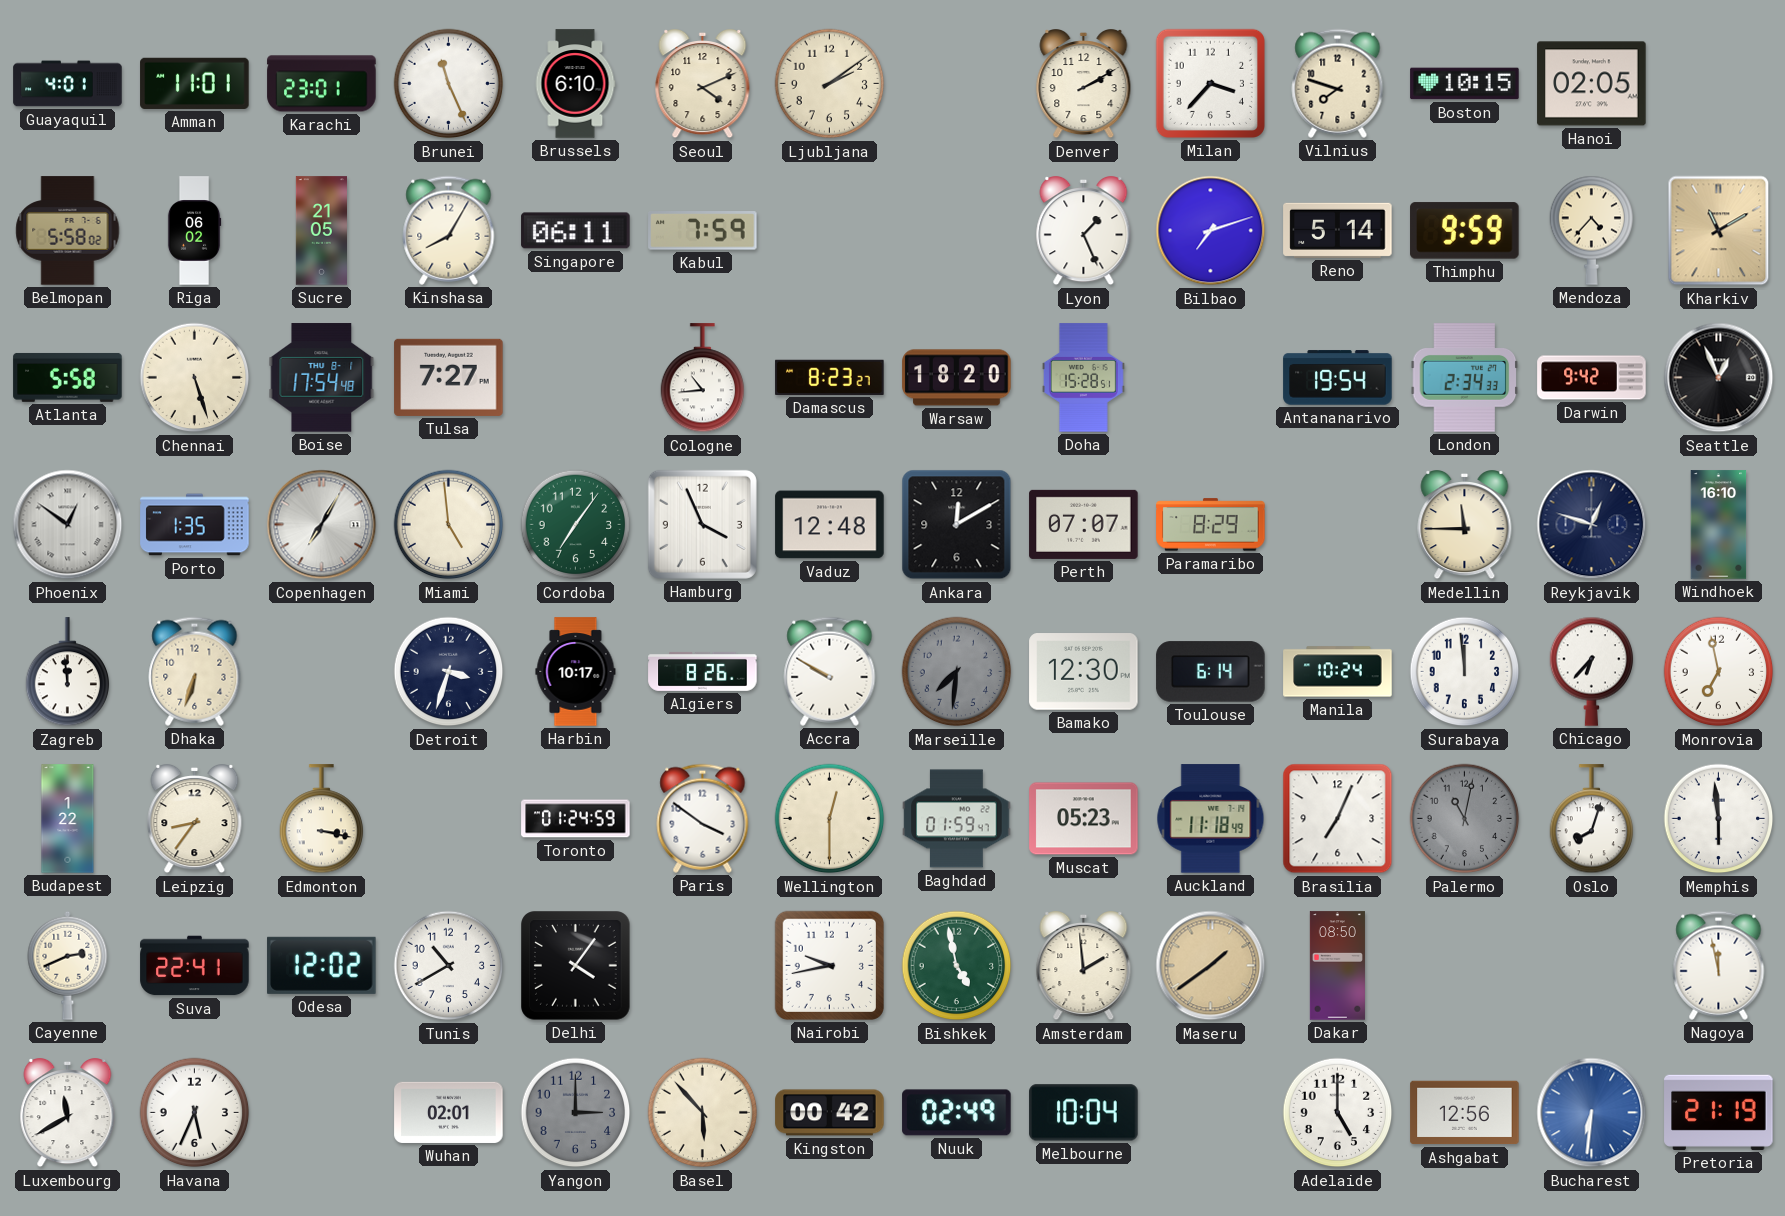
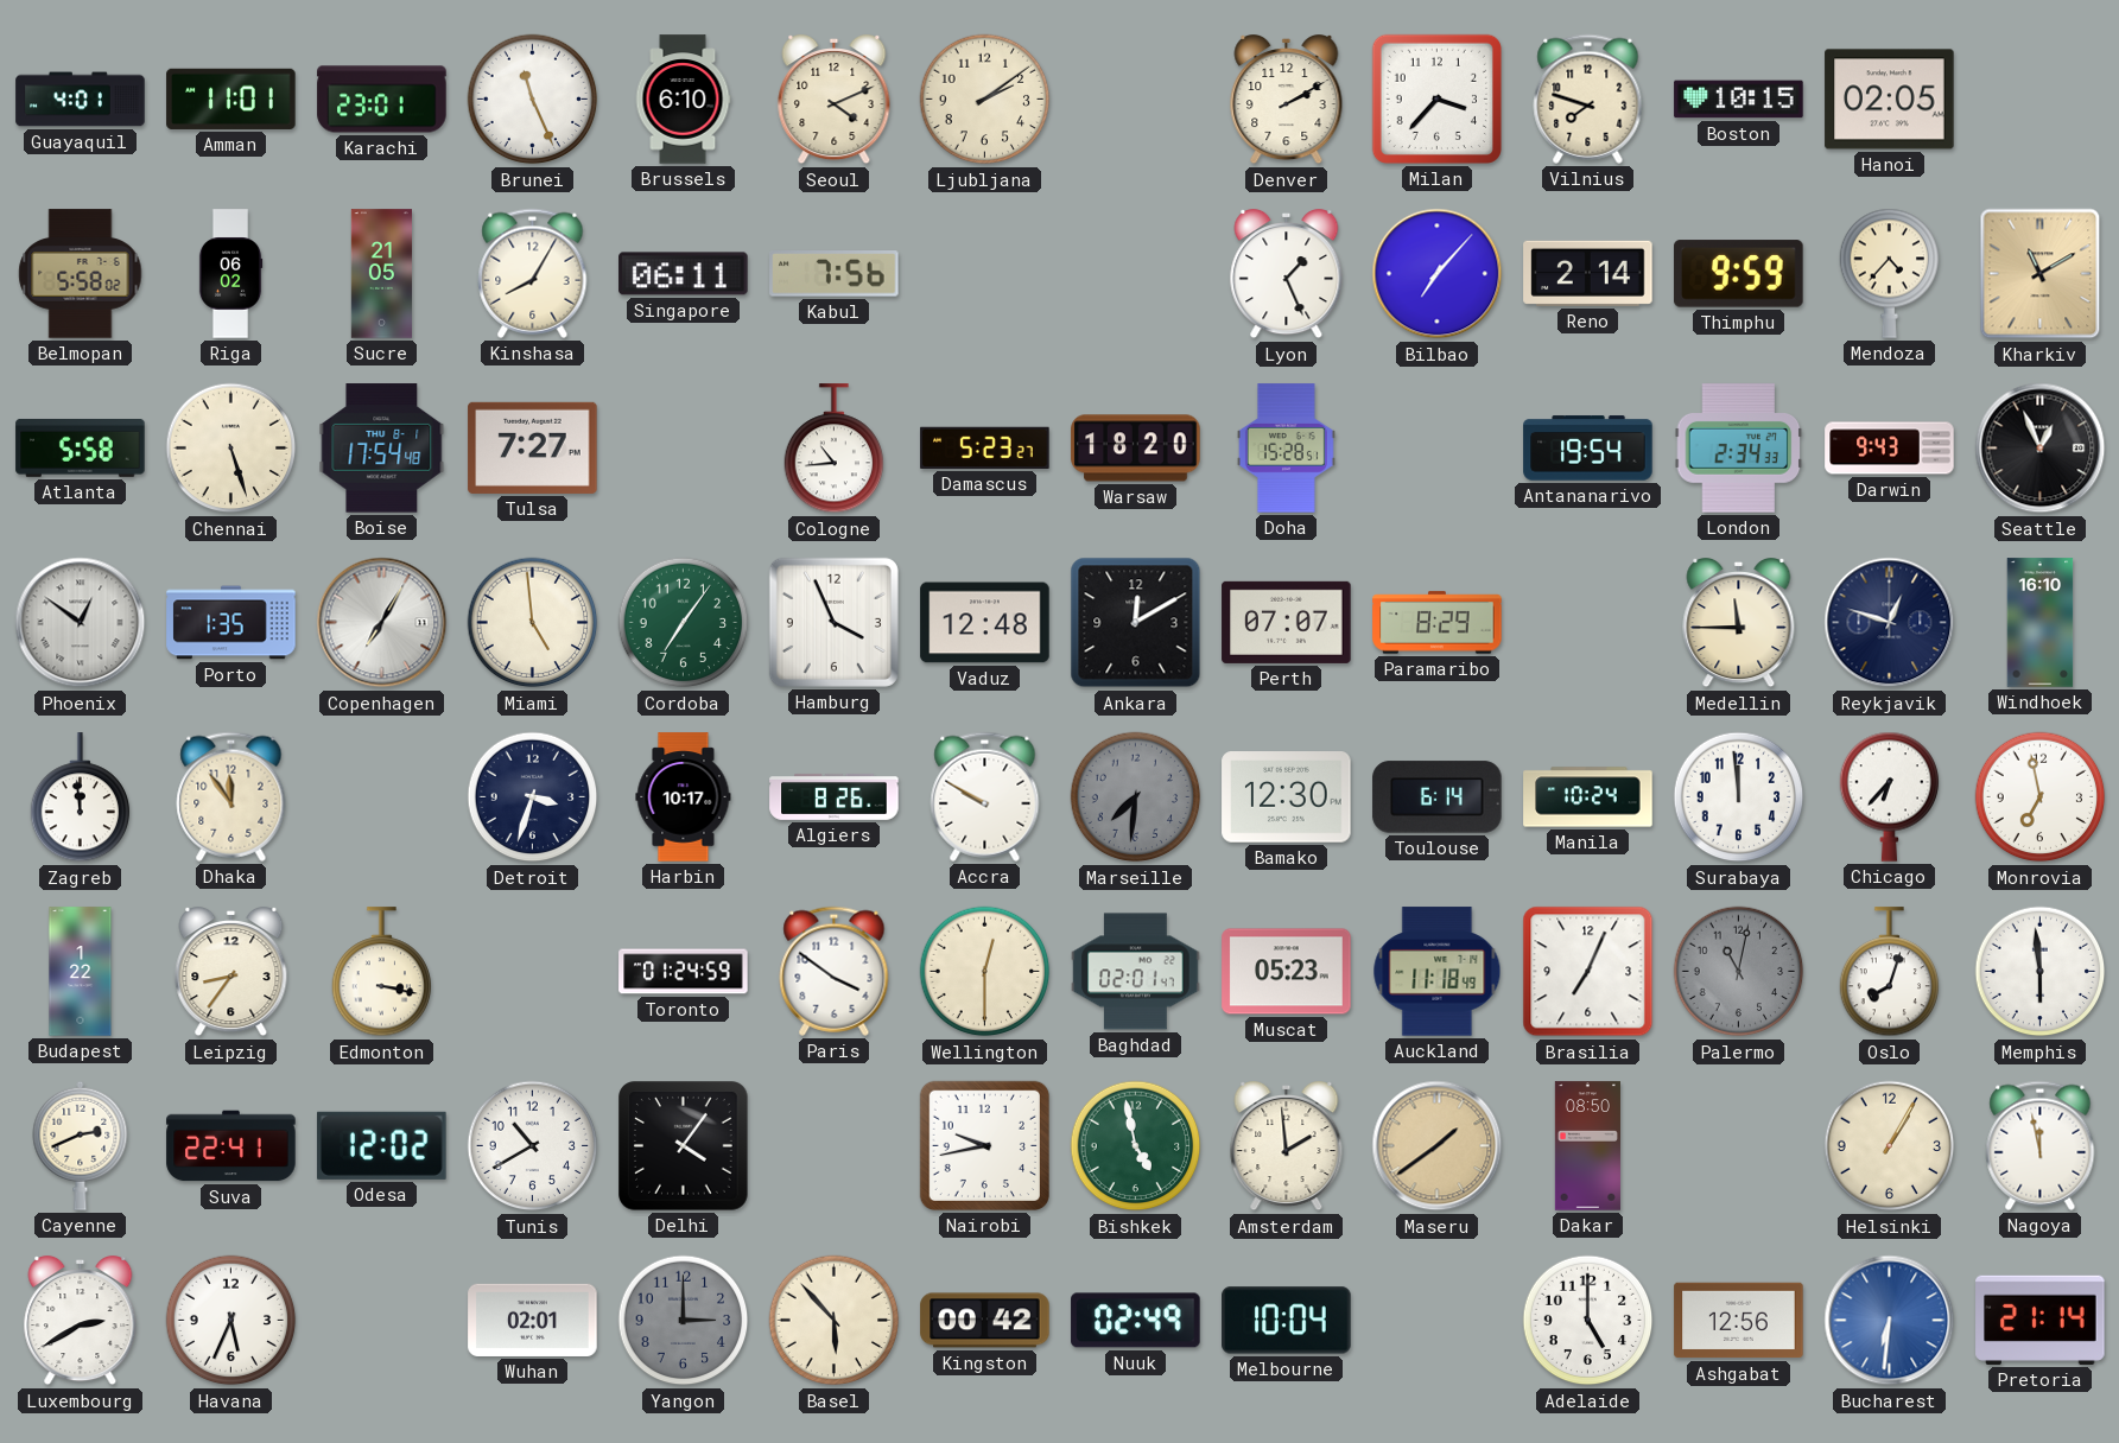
Kabul: 7:59 -> 7:56
Bilbao: 7:12 -> 7:07
Reno: 5:14 -> 2:14
Damascus: 8:23 -> 5:23
Darwin: 9:42 -> 9:43
Dhaka: 6:33 -> 11:54
Baghdad: 01:59 -> 02:01
Helsinki: none -> 1:05
Luxembourg: 11:40 -> 2:40
Pretoria: 21:19 -> 21:14
